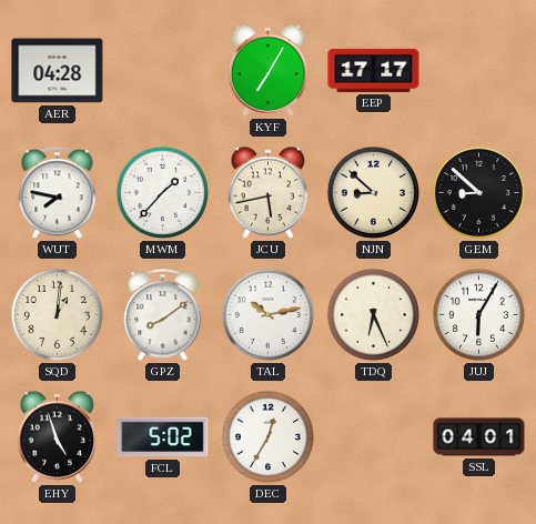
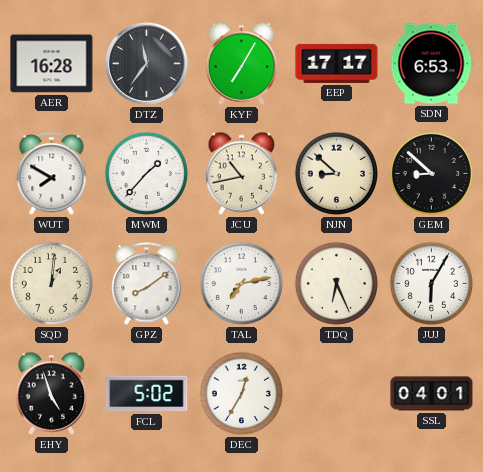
AER: 04:28 -> 16:28
DTZ: none -> 11:36
SDN: none -> 6:53
WUT: 7:47 -> 7:50
JCU: 5:43 -> 10:43
TAL: 10:13 -> 7:13
